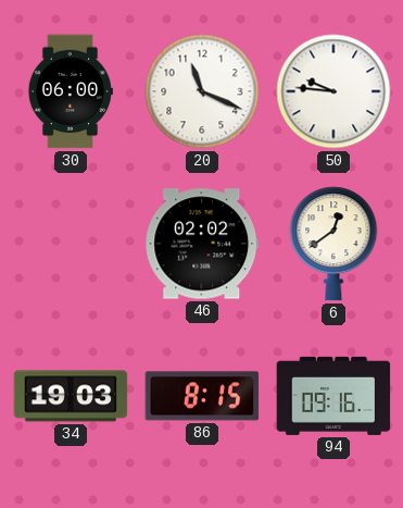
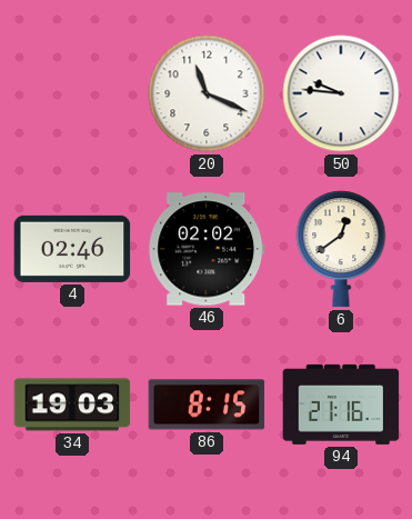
30: 06:00 -> none
4: none -> 02:46
94: 09:16 -> 21:16
